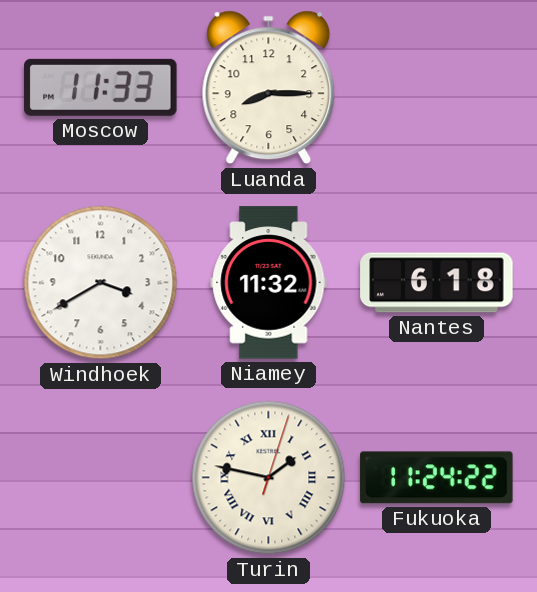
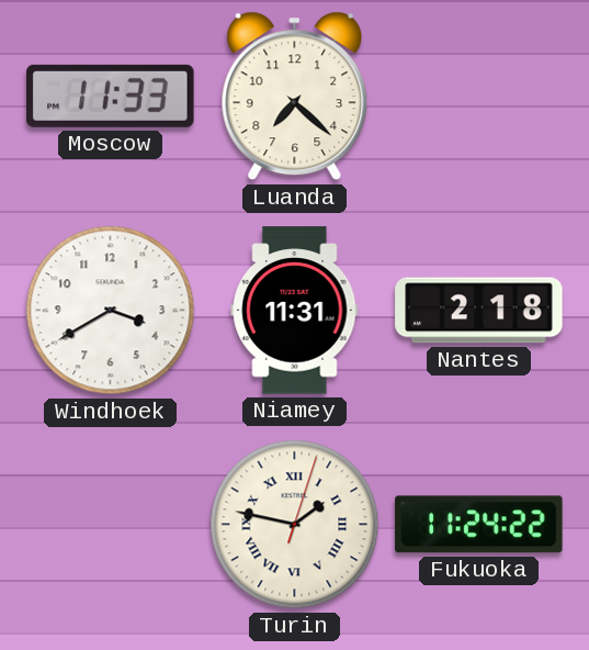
Luanda: 8:15 -> 7:22
Niamey: 11:32 -> 11:31
Nantes: 6:18 -> 2:18
